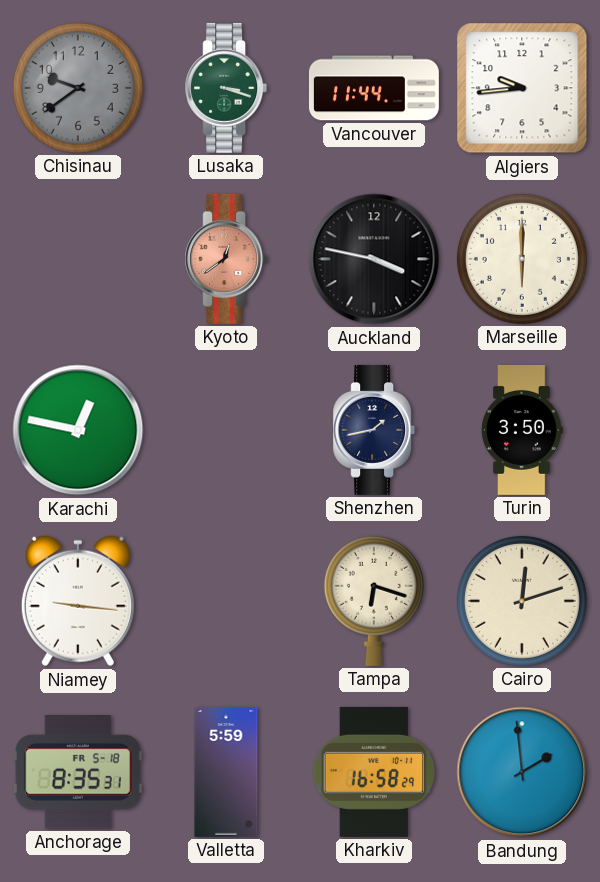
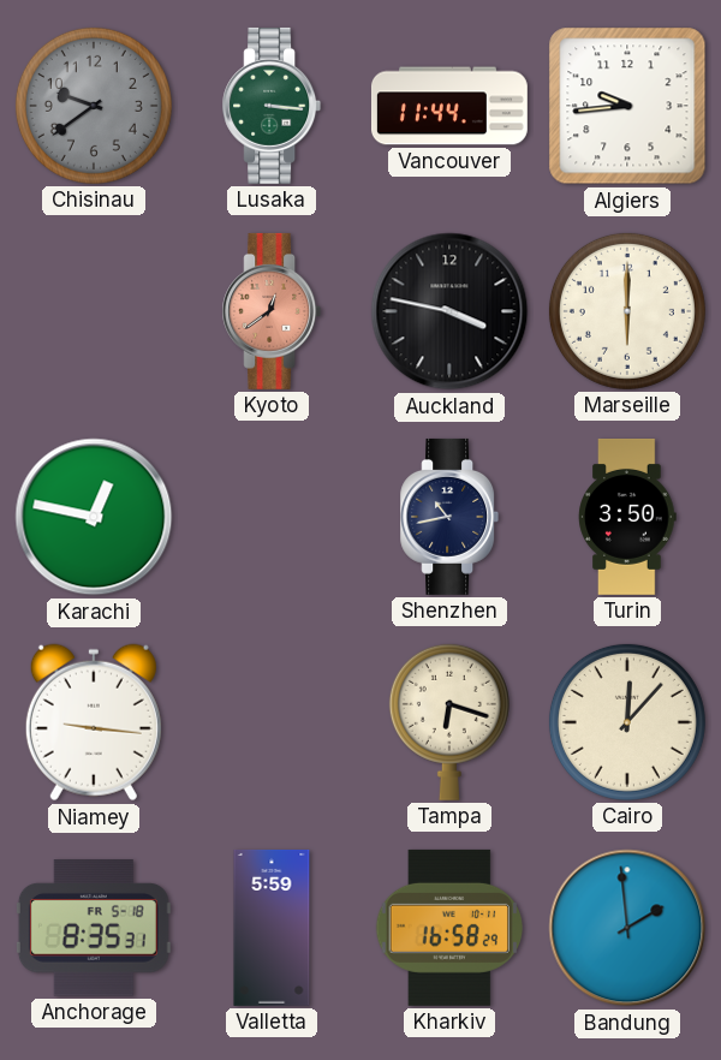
Lusaka: 3:18 -> 3:16
Shenzhen: 1:43 -> 10:43
Cairo: 12:12 -> 12:07
